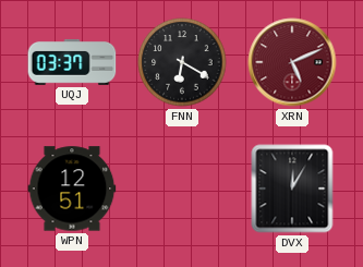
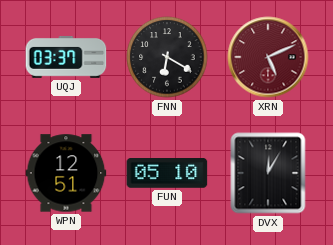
FUN: none -> 05:10
